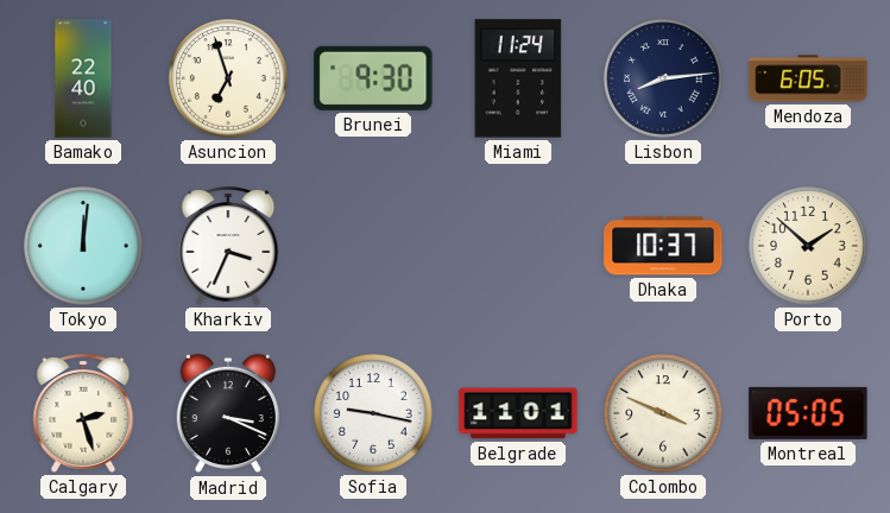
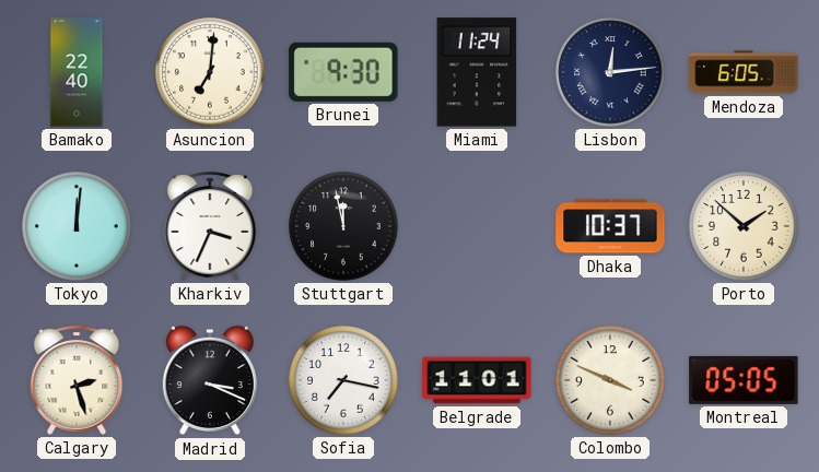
Asuncion: 6:57 -> 7:01
Lisbon: 8:14 -> 12:14
Stuttgart: none -> 11:58
Sofia: 9:17 -> 7:17
